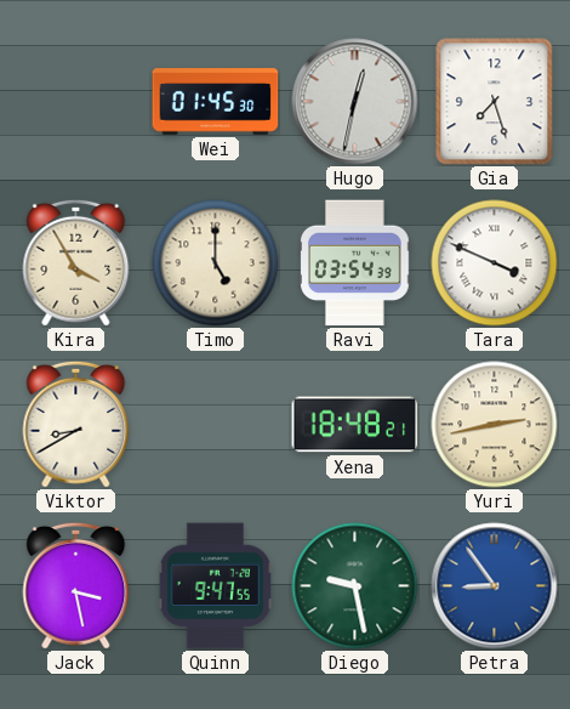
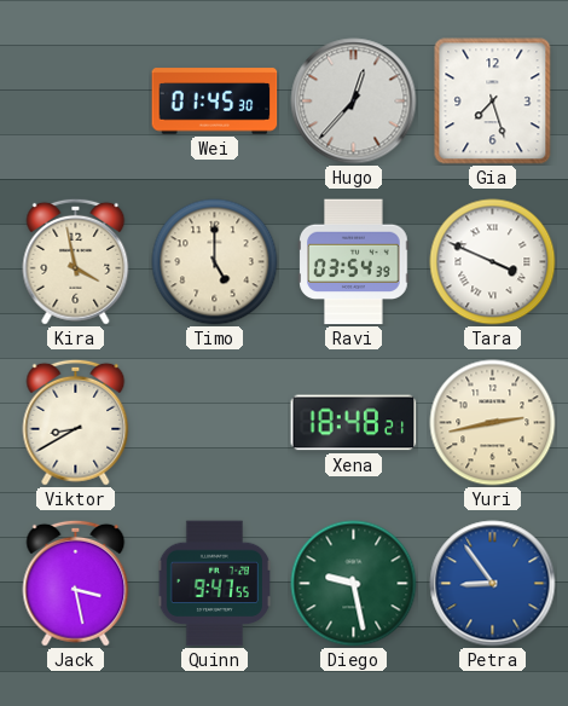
Hugo: 12:32 -> 12:37
Kira: 3:55 -> 3:58
